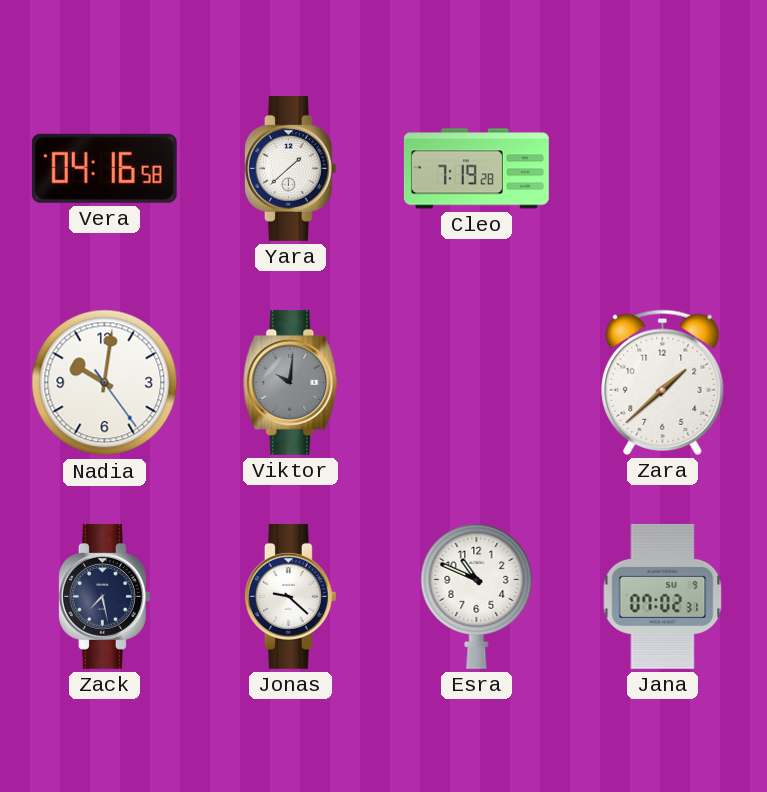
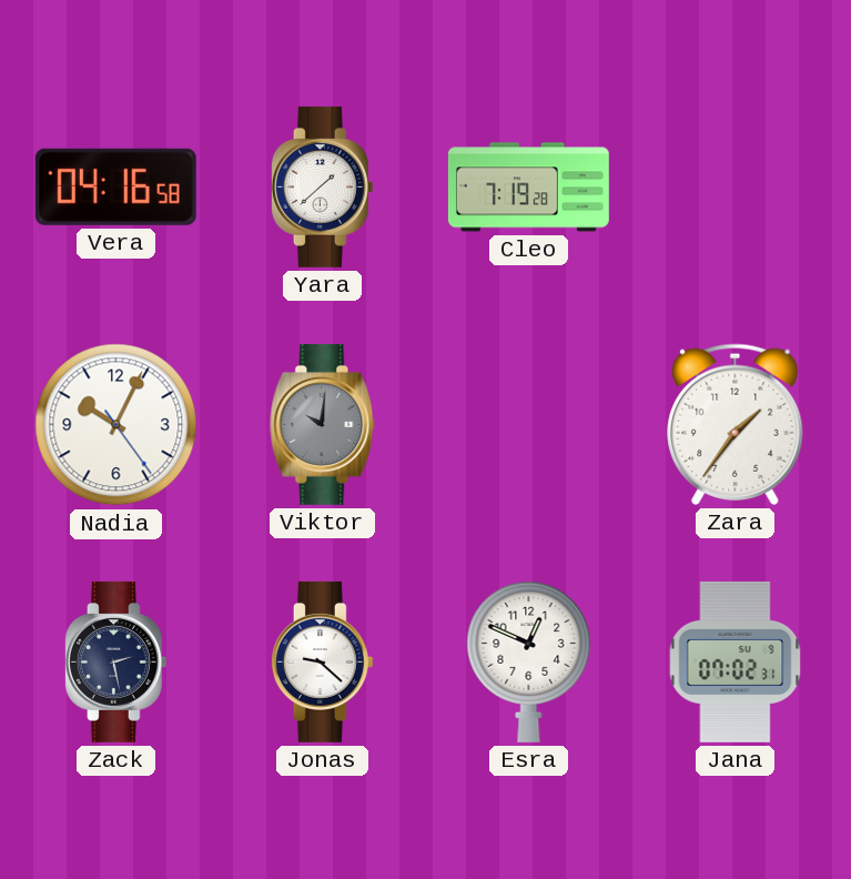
Nadia: 10:01 -> 10:04
Zara: 1:38 -> 1:36
Zack: 7:28 -> 2:28
Esra: 10:49 -> 12:49
